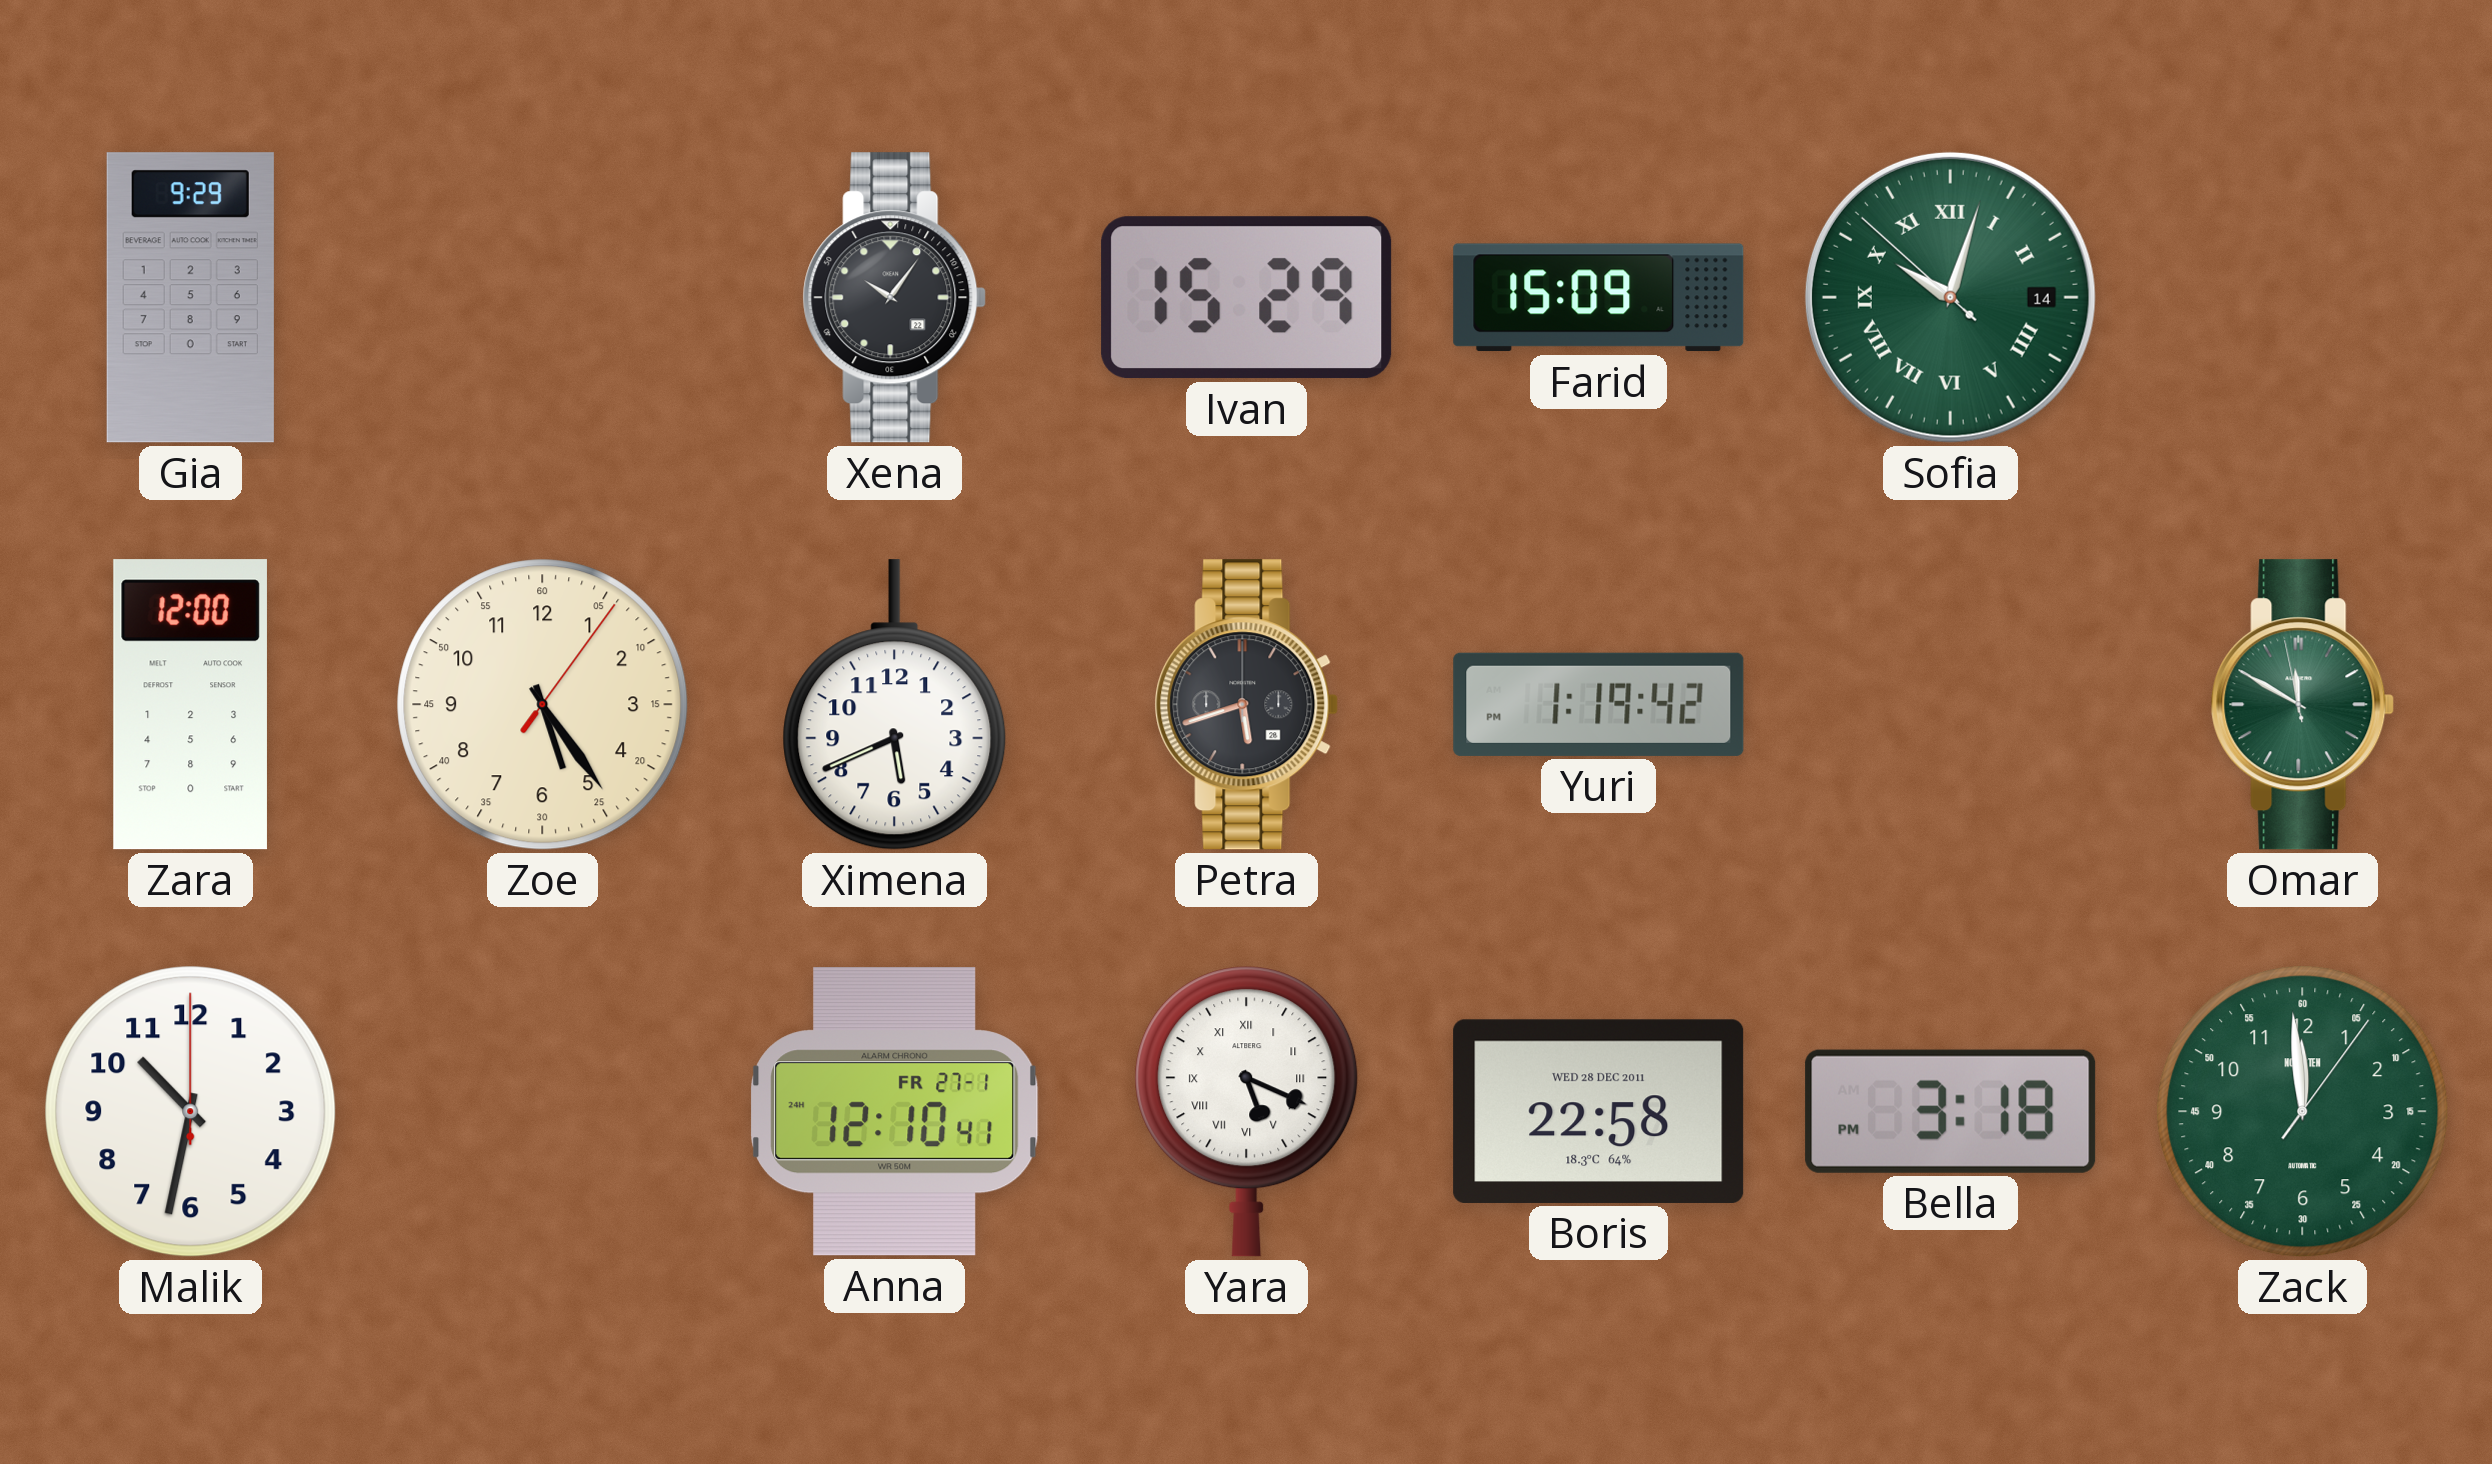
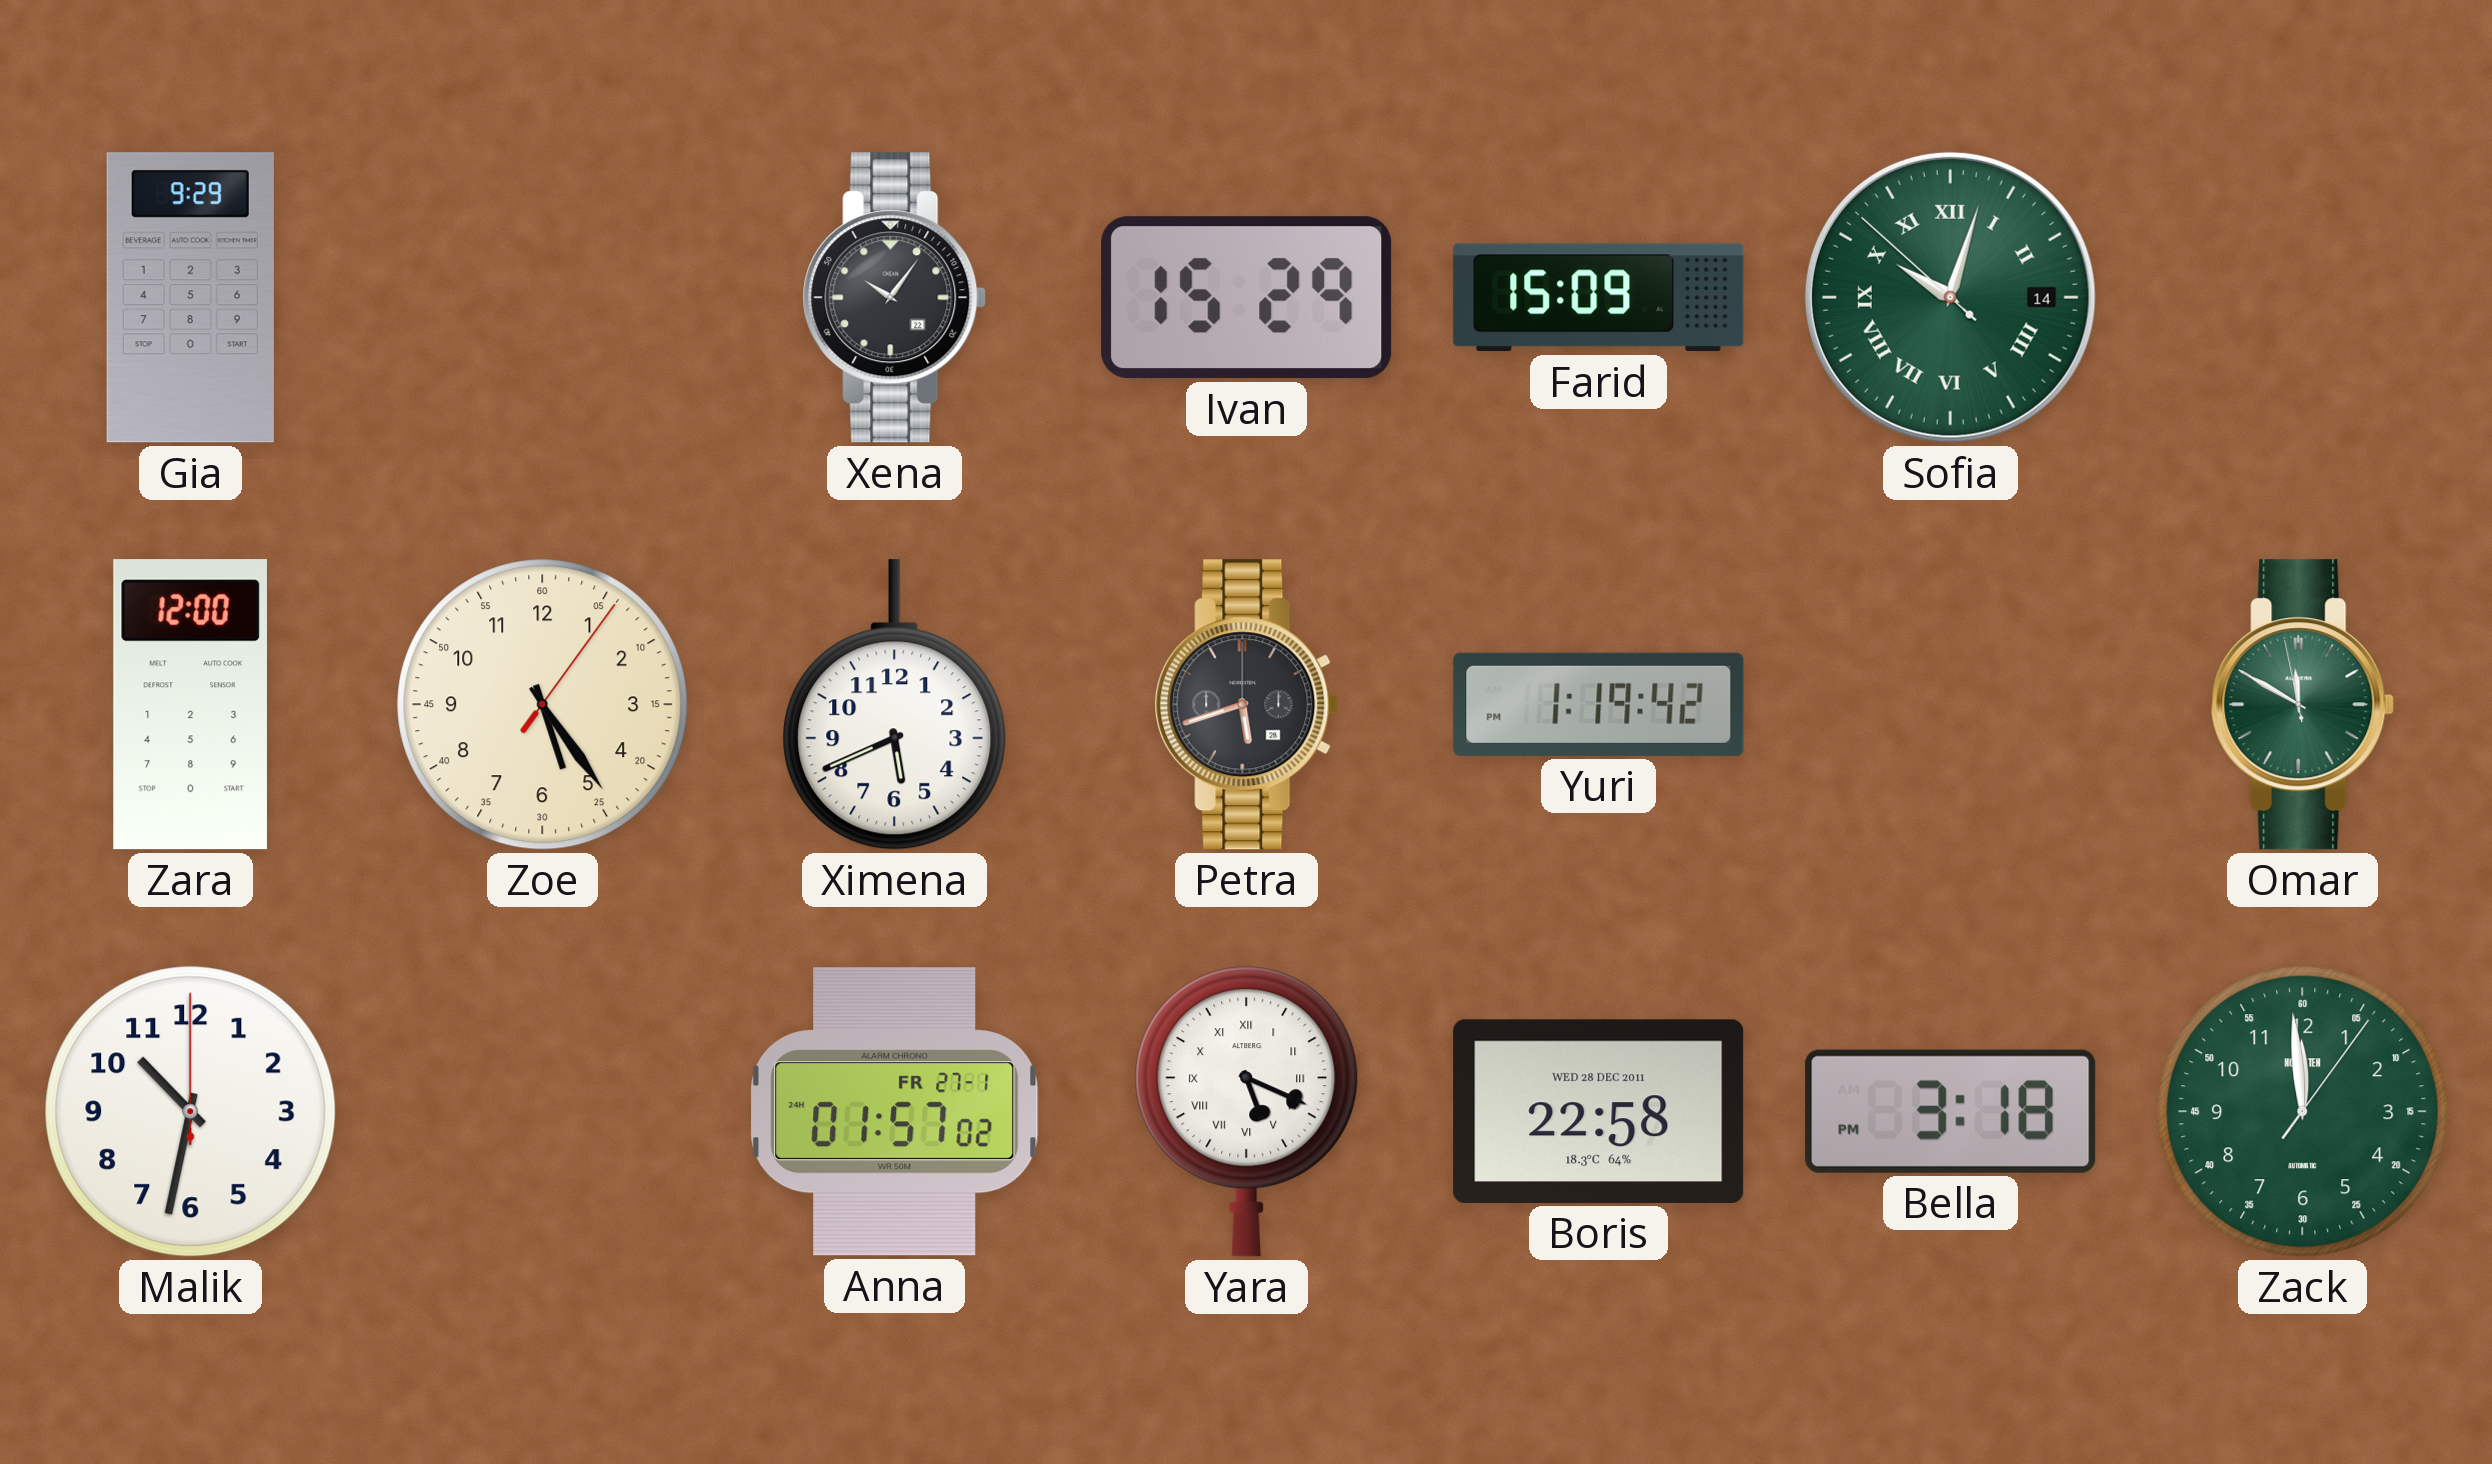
Anna: 12:10 -> 01:57
